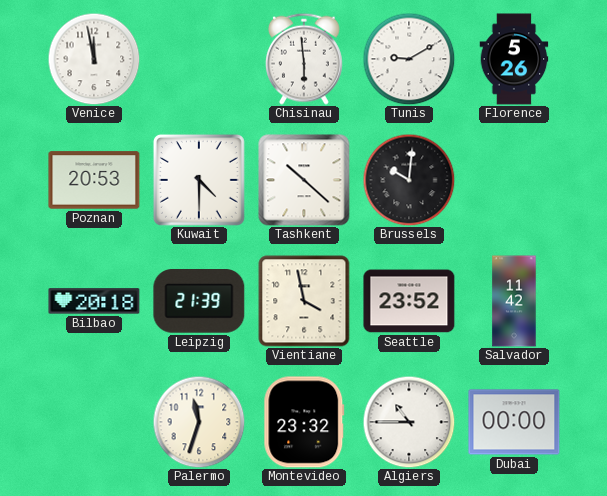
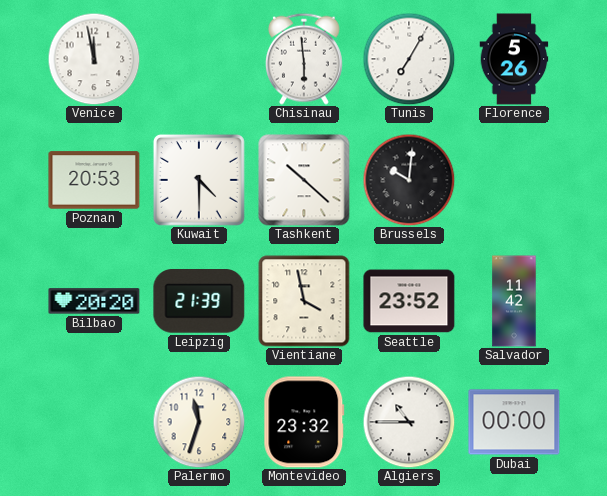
Tunis: 9:10 -> 7:05
Bilbao: 20:18 -> 20:20
